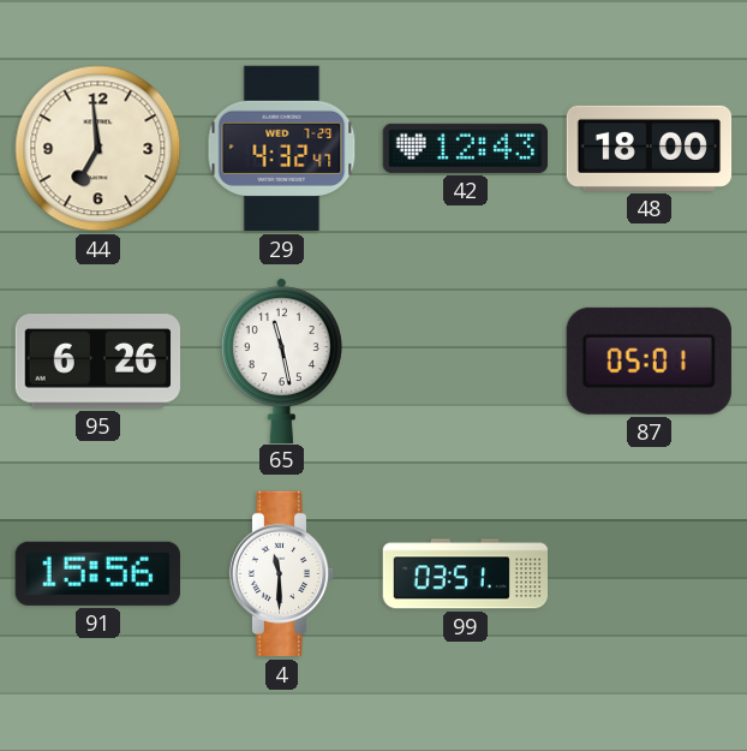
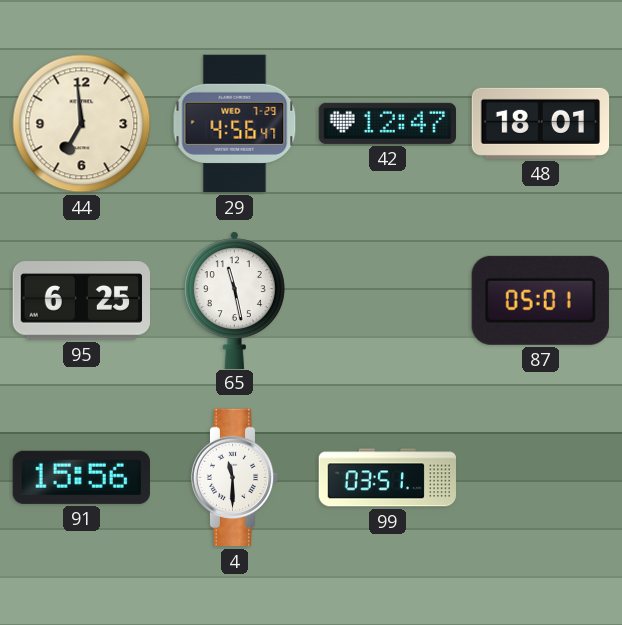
29: 4:32 -> 4:56
42: 12:43 -> 12:47
48: 18:00 -> 18:01
95: 6:26 -> 6:25
